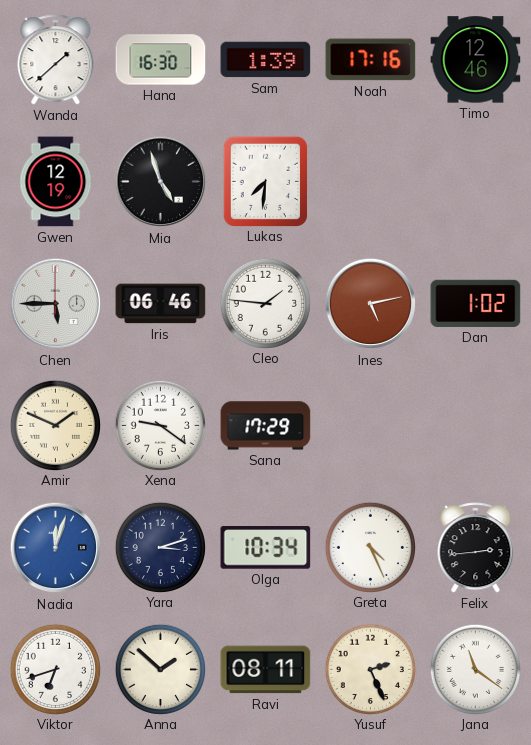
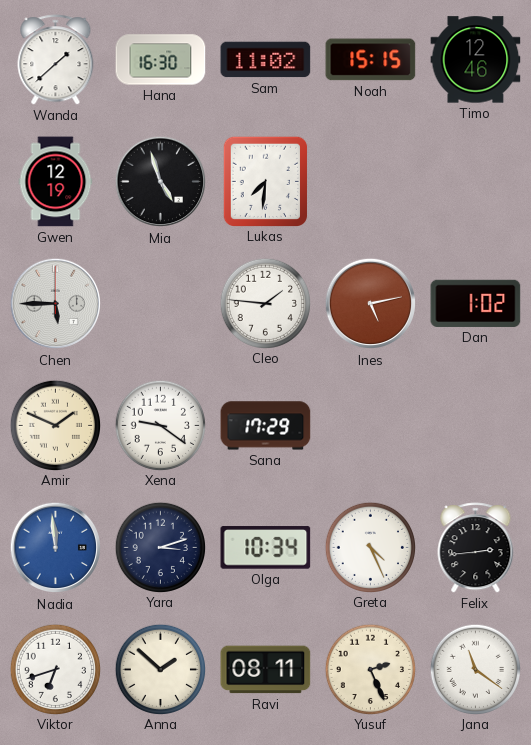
Sam: 1:39 -> 11:02
Noah: 17:16 -> 15:15
Iris: 06:46 -> none
Nadia: 12:03 -> 11:59
